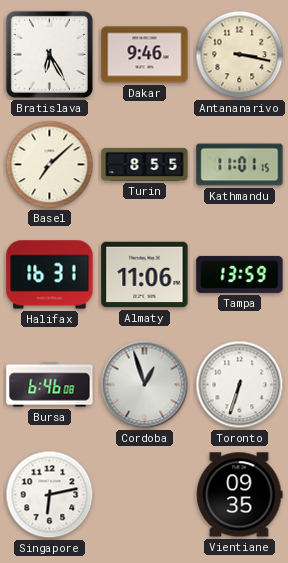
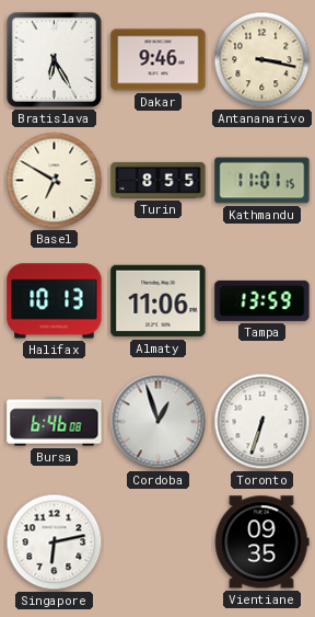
Basel: 7:08 -> 6:50
Halifax: 16:31 -> 10:13
